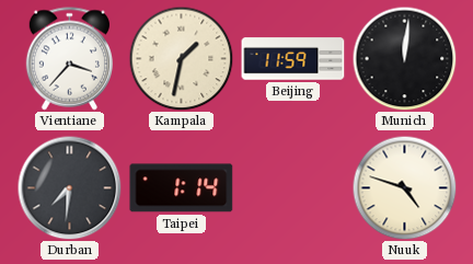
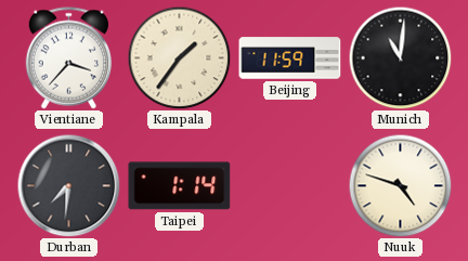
Kampala: 1:32 -> 1:36
Munich: 12:01 -> 11:01
